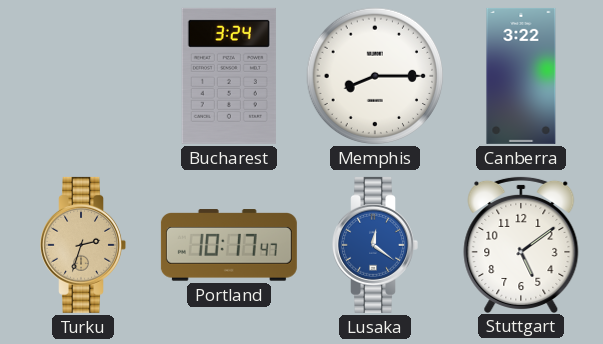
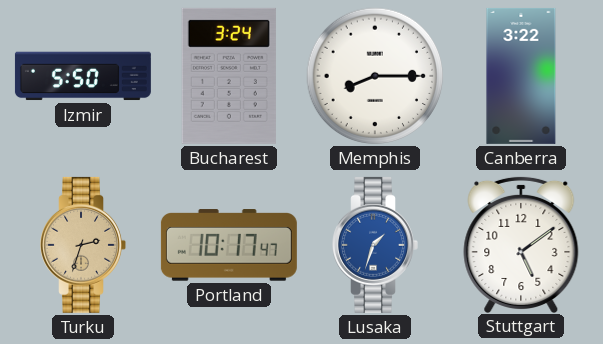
Izmir: none -> 5:50
Lusaka: 12:21 -> 1:33
